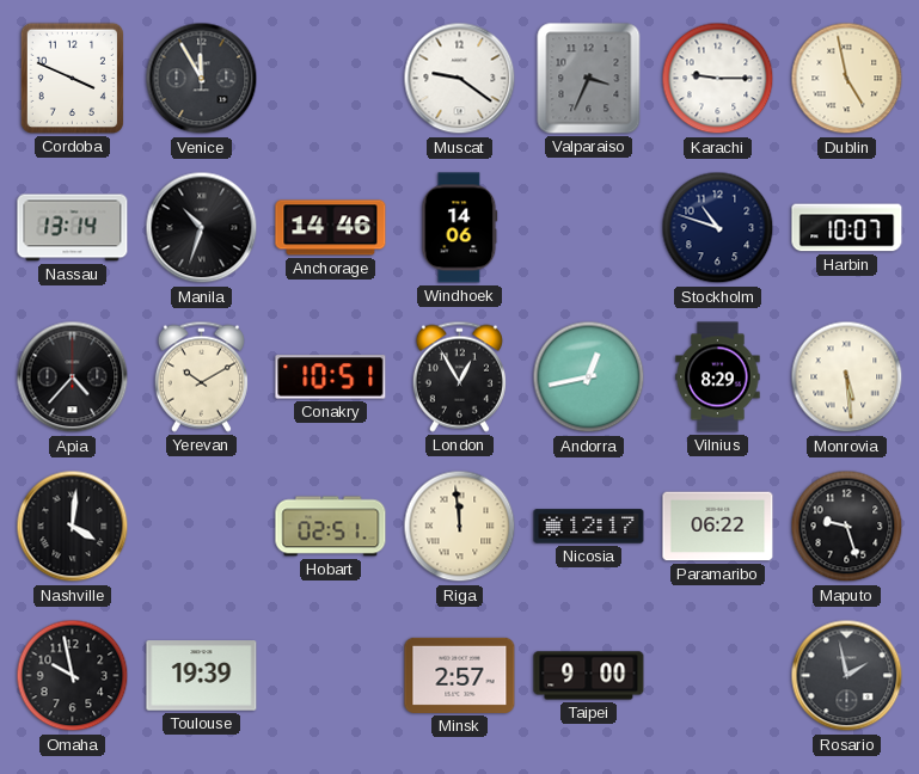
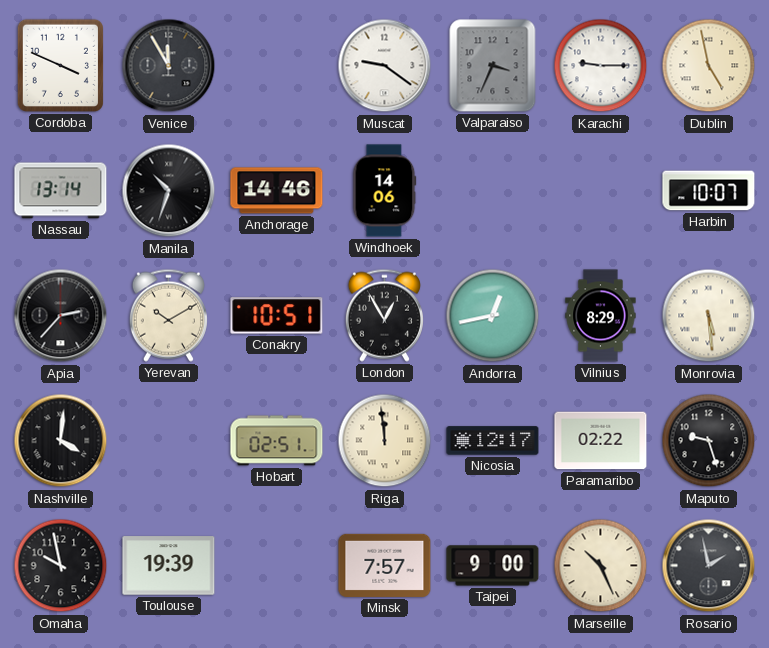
Stockholm: 10:48 -> none
Apia: 4:37 -> 2:37
Paramaribo: 06:22 -> 02:22
Minsk: 2:57 -> 7:57
Marseille: none -> 10:26
